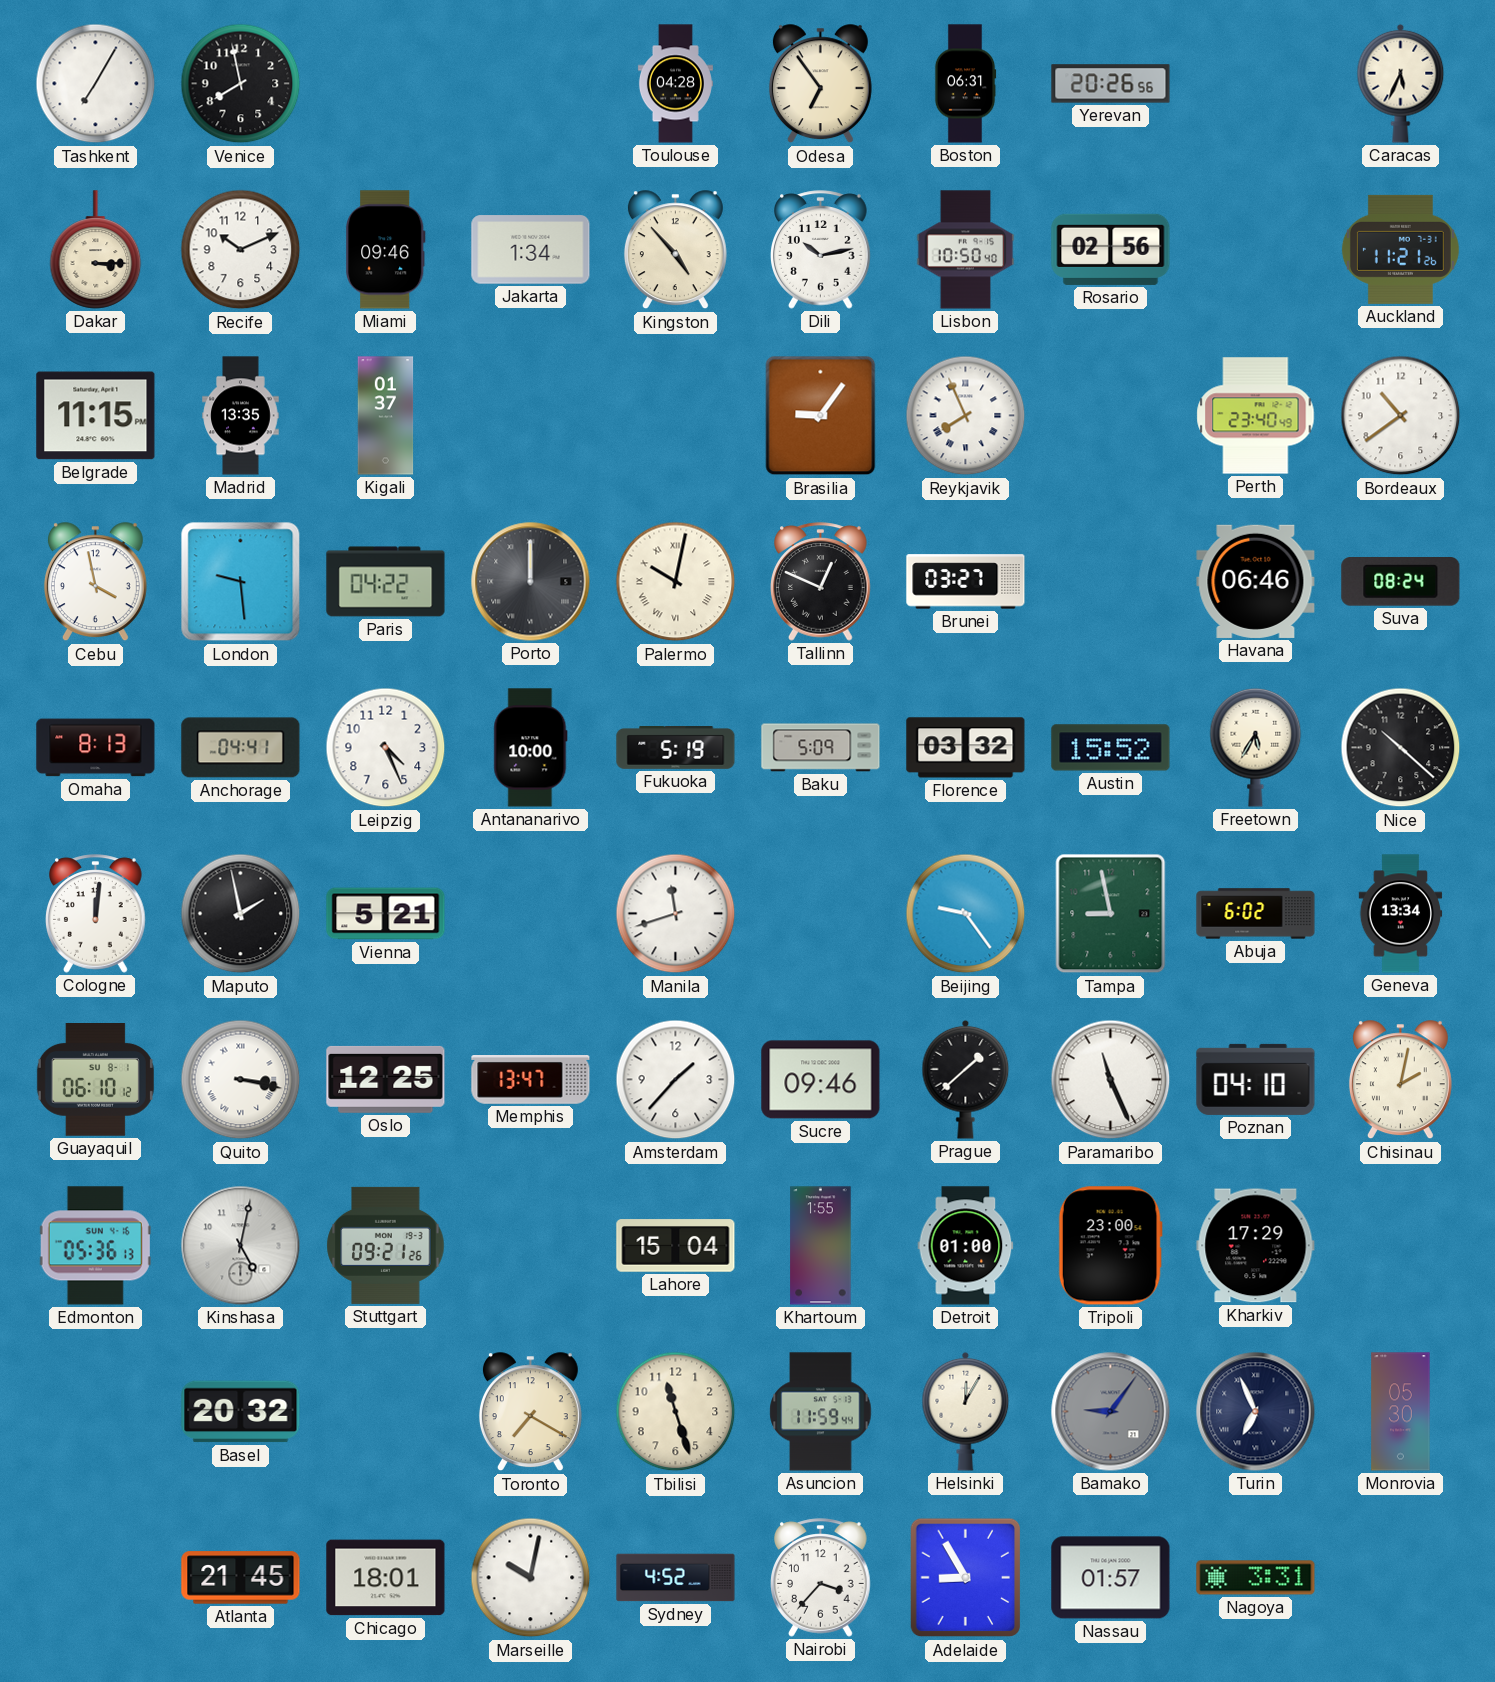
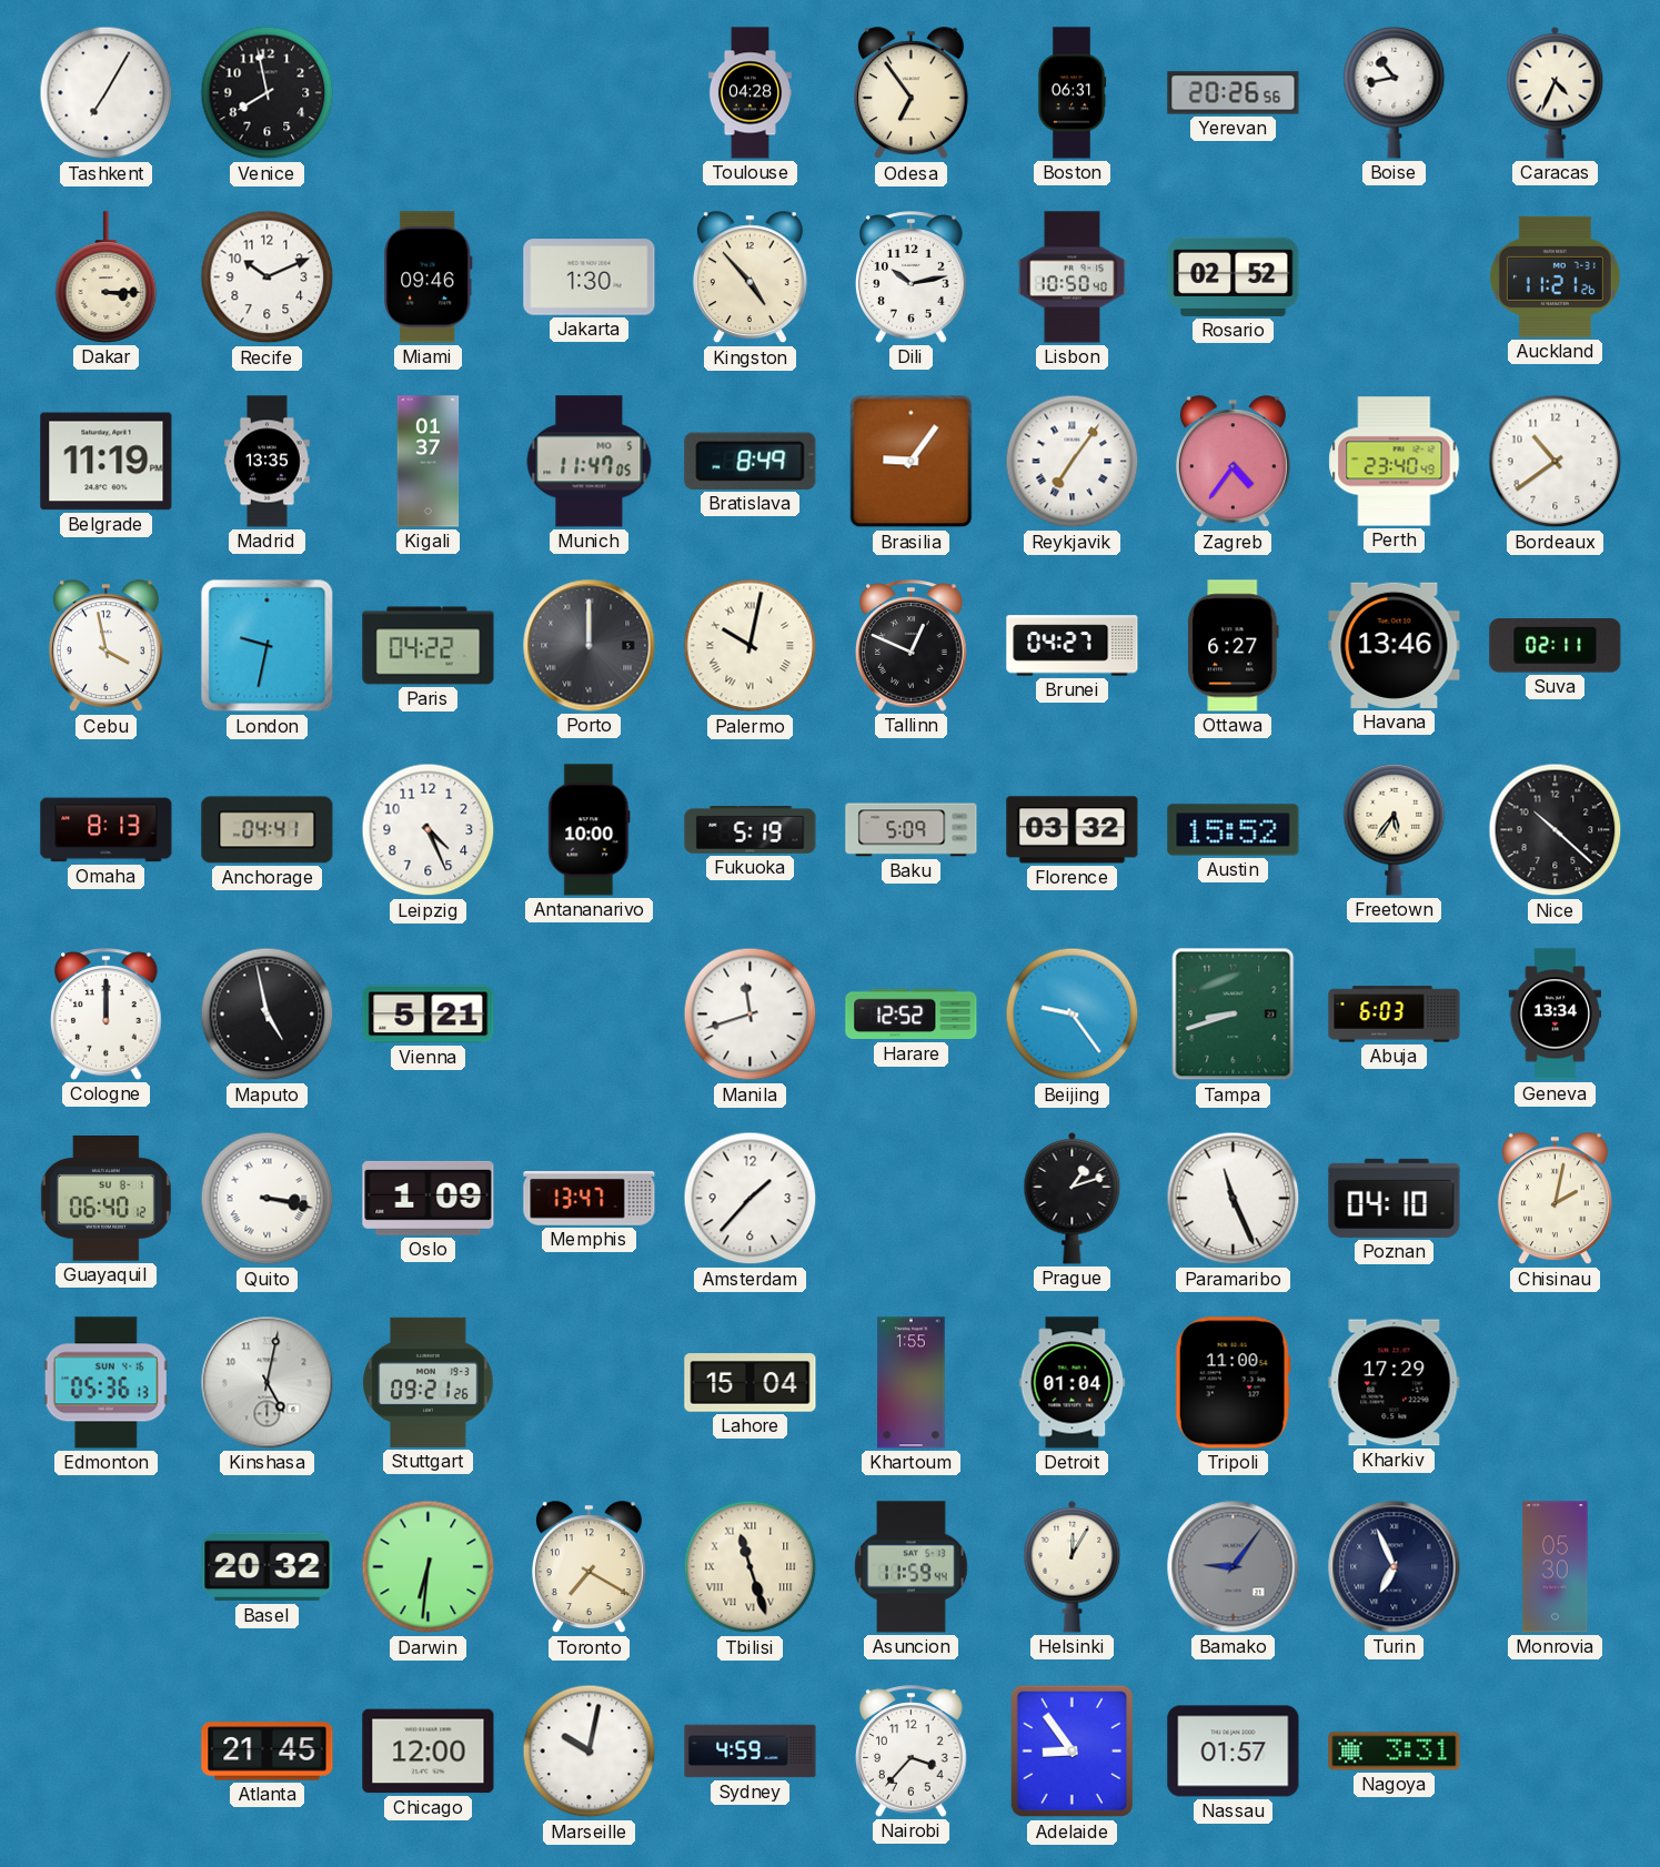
Boise: none -> 10:43
Caracas: 5:34 -> 4:34
Jakarta: 1:34 -> 1:30
Rosario: 02:56 -> 02:52
Belgrade: 11:15 -> 11:19
Munich: none -> 11:47
Bratislava: none -> 8:49
Reykjavik: 7:56 -> 7:06
Zagreb: none -> 4:36
London: 9:29 -> 9:32
Brunei: 03:27 -> 04:27
Ottawa: none -> 6:27
Havana: 06:46 -> 13:46
Suva: 08:24 -> 02:11
Freetown: 5:35 -> 5:36
Cologne: 12:01 -> 12:00
Maputo: 1:58 -> 4:58
Harare: none -> 12:52
Tampa: 8:58 -> 8:42
Abuja: 6:02 -> 6:03
Guayaquil: 06:10 -> 06:40
Oslo: 12:25 -> 1:09
Sucre: 09:46 -> none
Prague: 1:38 -> 1:12
Detroit: 01:00 -> 01:04
Tripoli: 23:00 -> 11:00
Darwin: none -> 6:31
Tbilisi numerals: Arabic -> Roman
Chicago: 18:01 -> 12:00
Sydney: 4:52 -> 4:59
Adelaide: 8:55 -> 8:54
